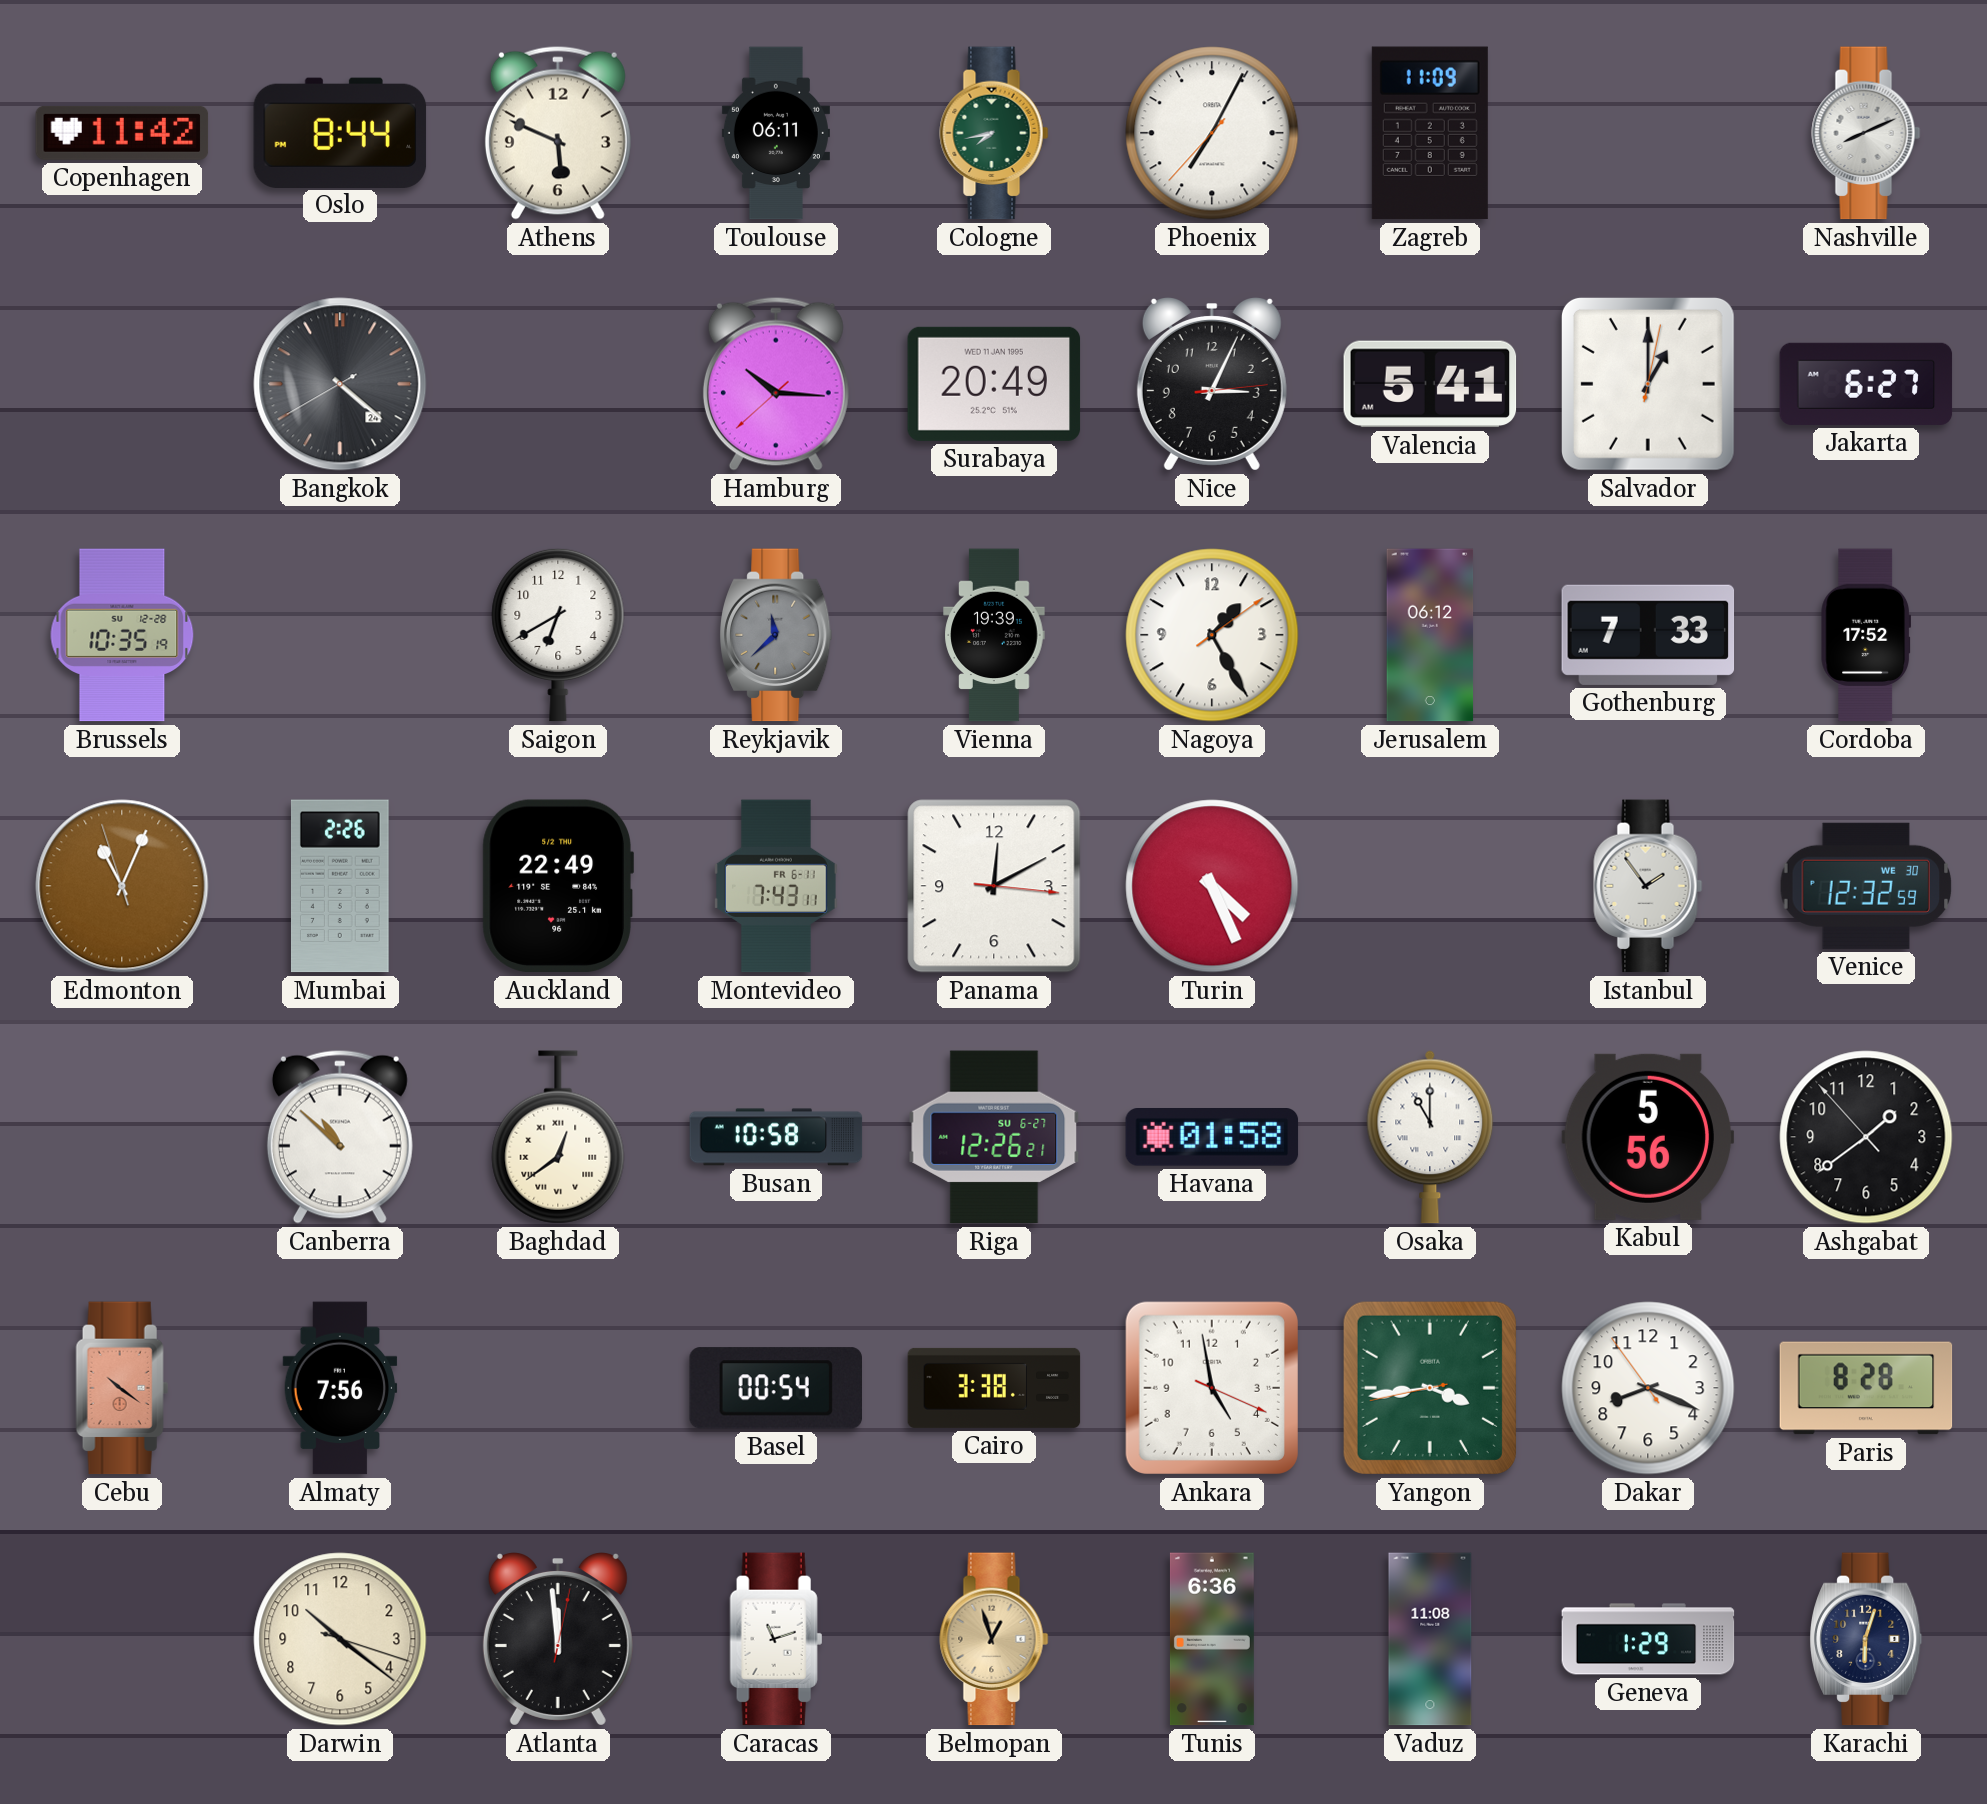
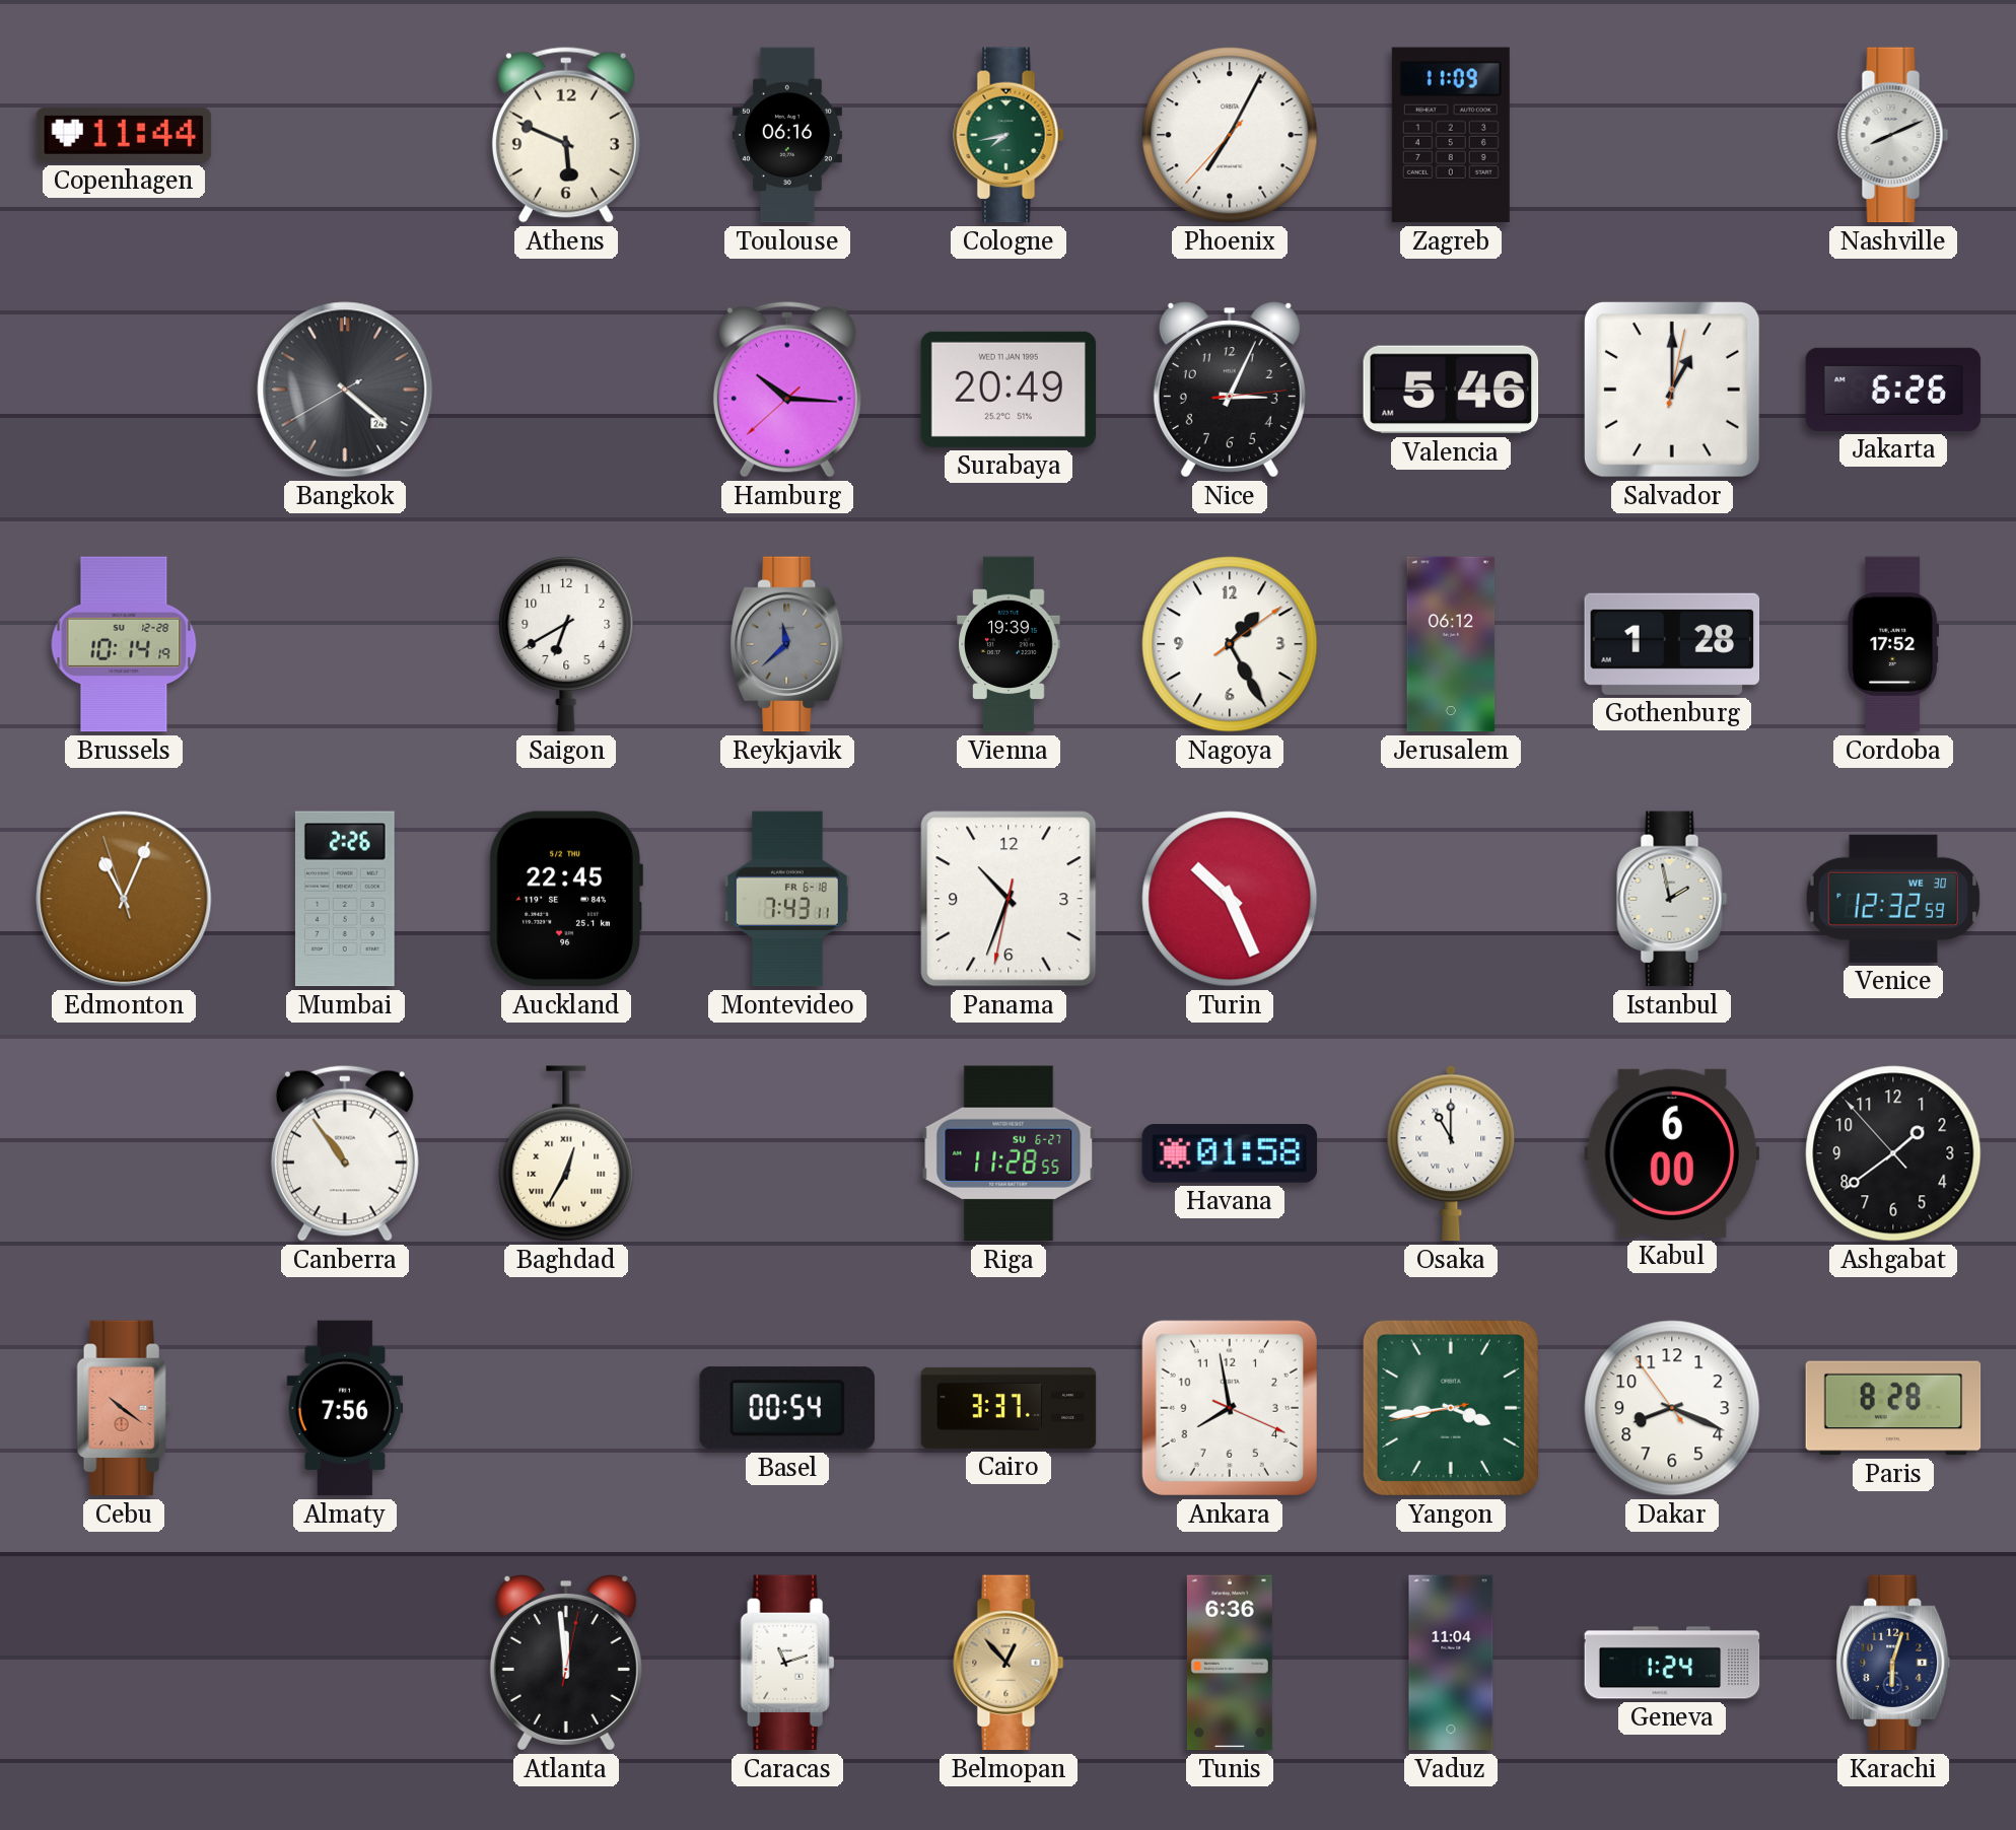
Copenhagen: 11:42 -> 11:44
Oslo: 8:44 -> none
Toulouse: 06:11 -> 06:16
Valencia: 5:41 -> 5:46
Jakarta: 6:27 -> 6:26
Brussels: 10:35 -> 10:14
Gothenburg: 7:33 -> 1:28
Auckland: 22:49 -> 22:45
Montevideo date: FR 6-11 -> FR 6-18
Panama: 12:10 -> 10:33
Turin: 4:26 -> 10:26
Istanbul: 1:54 -> 1:58
Canberra: 10:52 -> 10:54
Baghdad: 12:39 -> 12:35
Busan: 10:58 -> none
Riga: 12:26 -> 11:28
Kabul: 5:56 -> 6:00
Cairo: 3:38 -> 3:37
Ankara: 4:58 -> 7:58
Darwin: 10:21 -> none
Belmopan: 12:57 -> 12:53
Vaduz: 11:08 -> 11:04
Geneva: 1:29 -> 1:24
